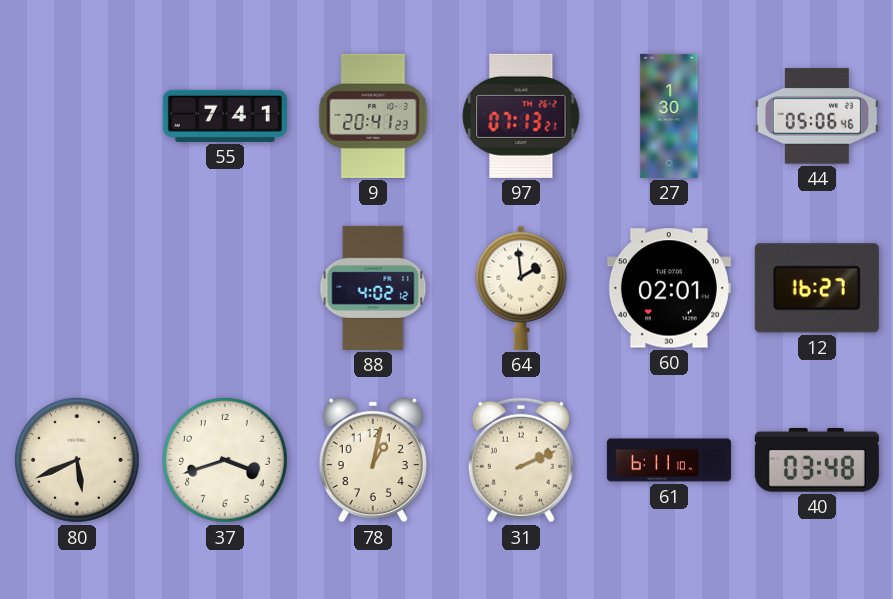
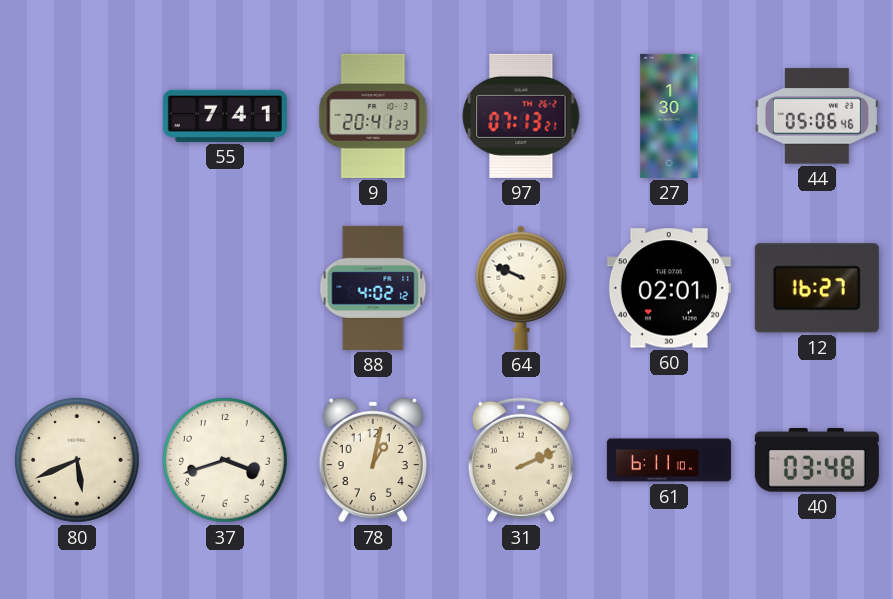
64: 1:59 -> 9:49
